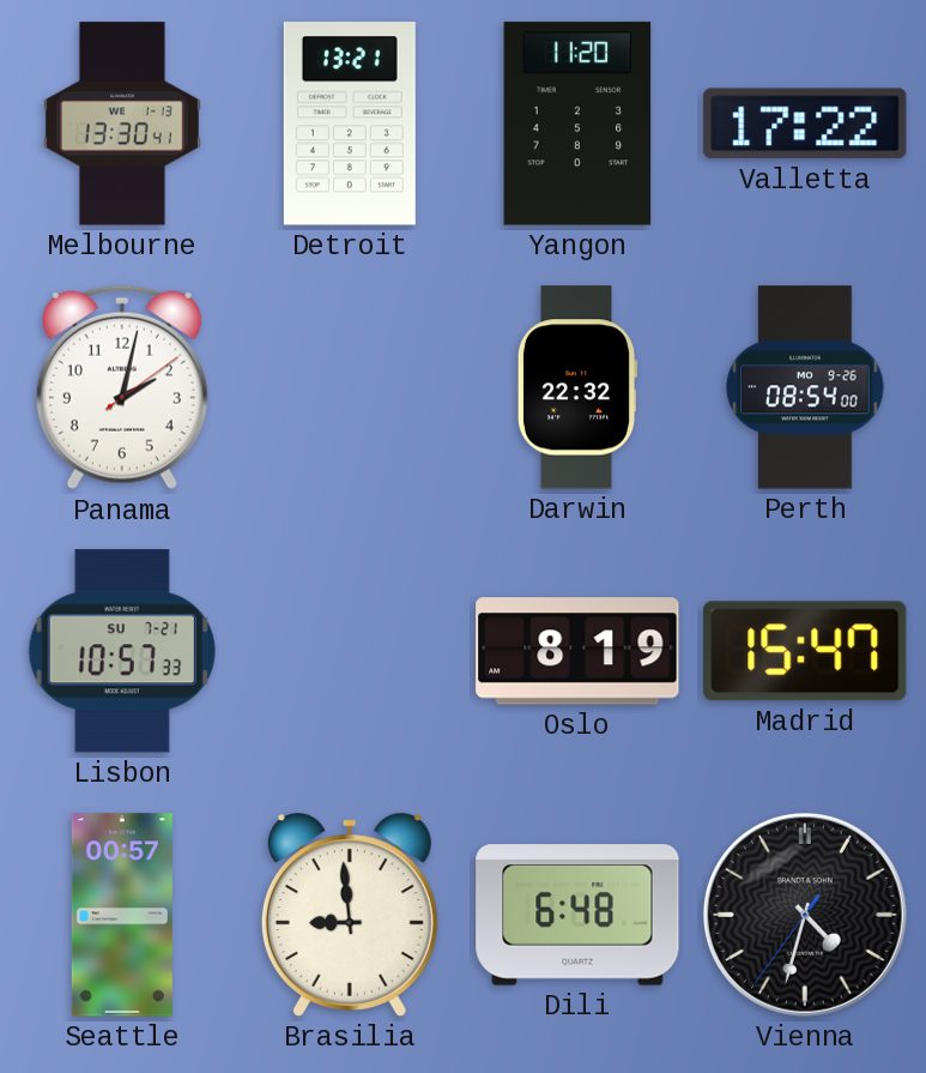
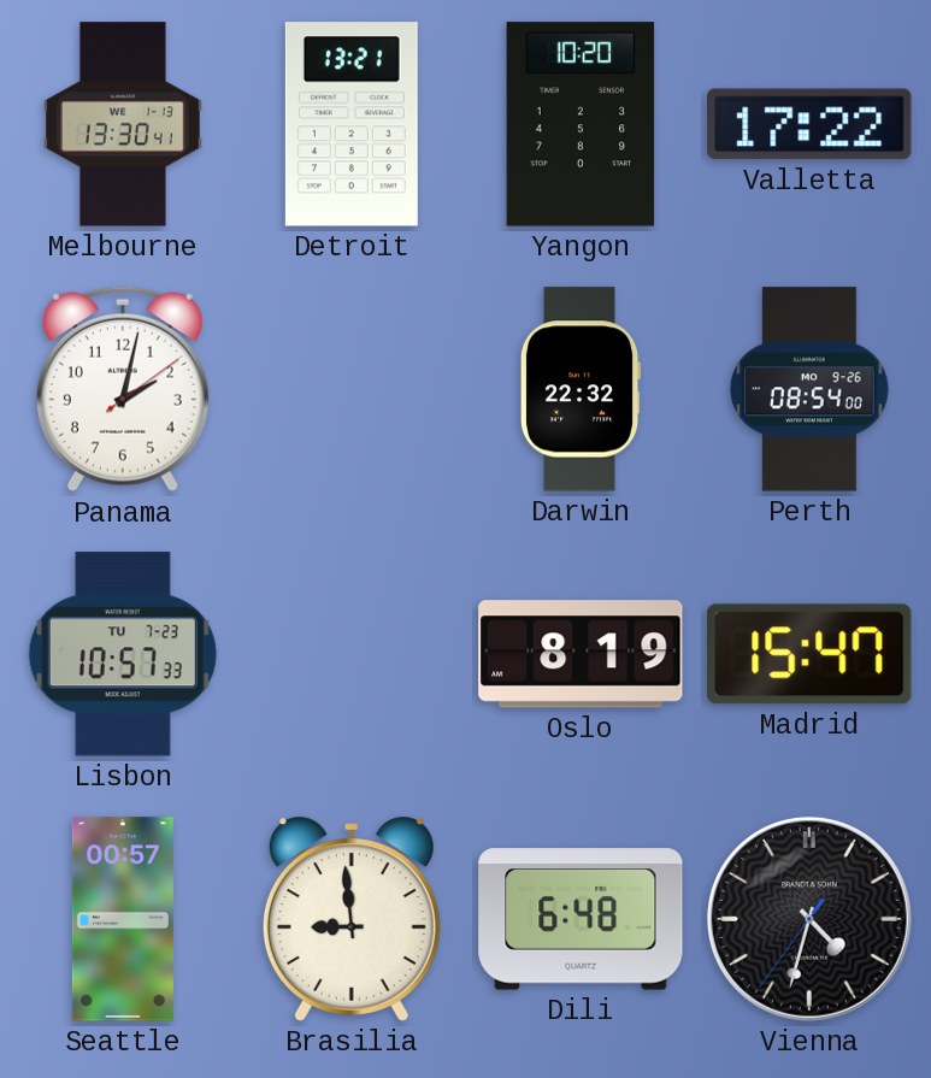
Yangon: 11:20 -> 10:20
Lisbon date: SU 7-21 -> TU 7-23
